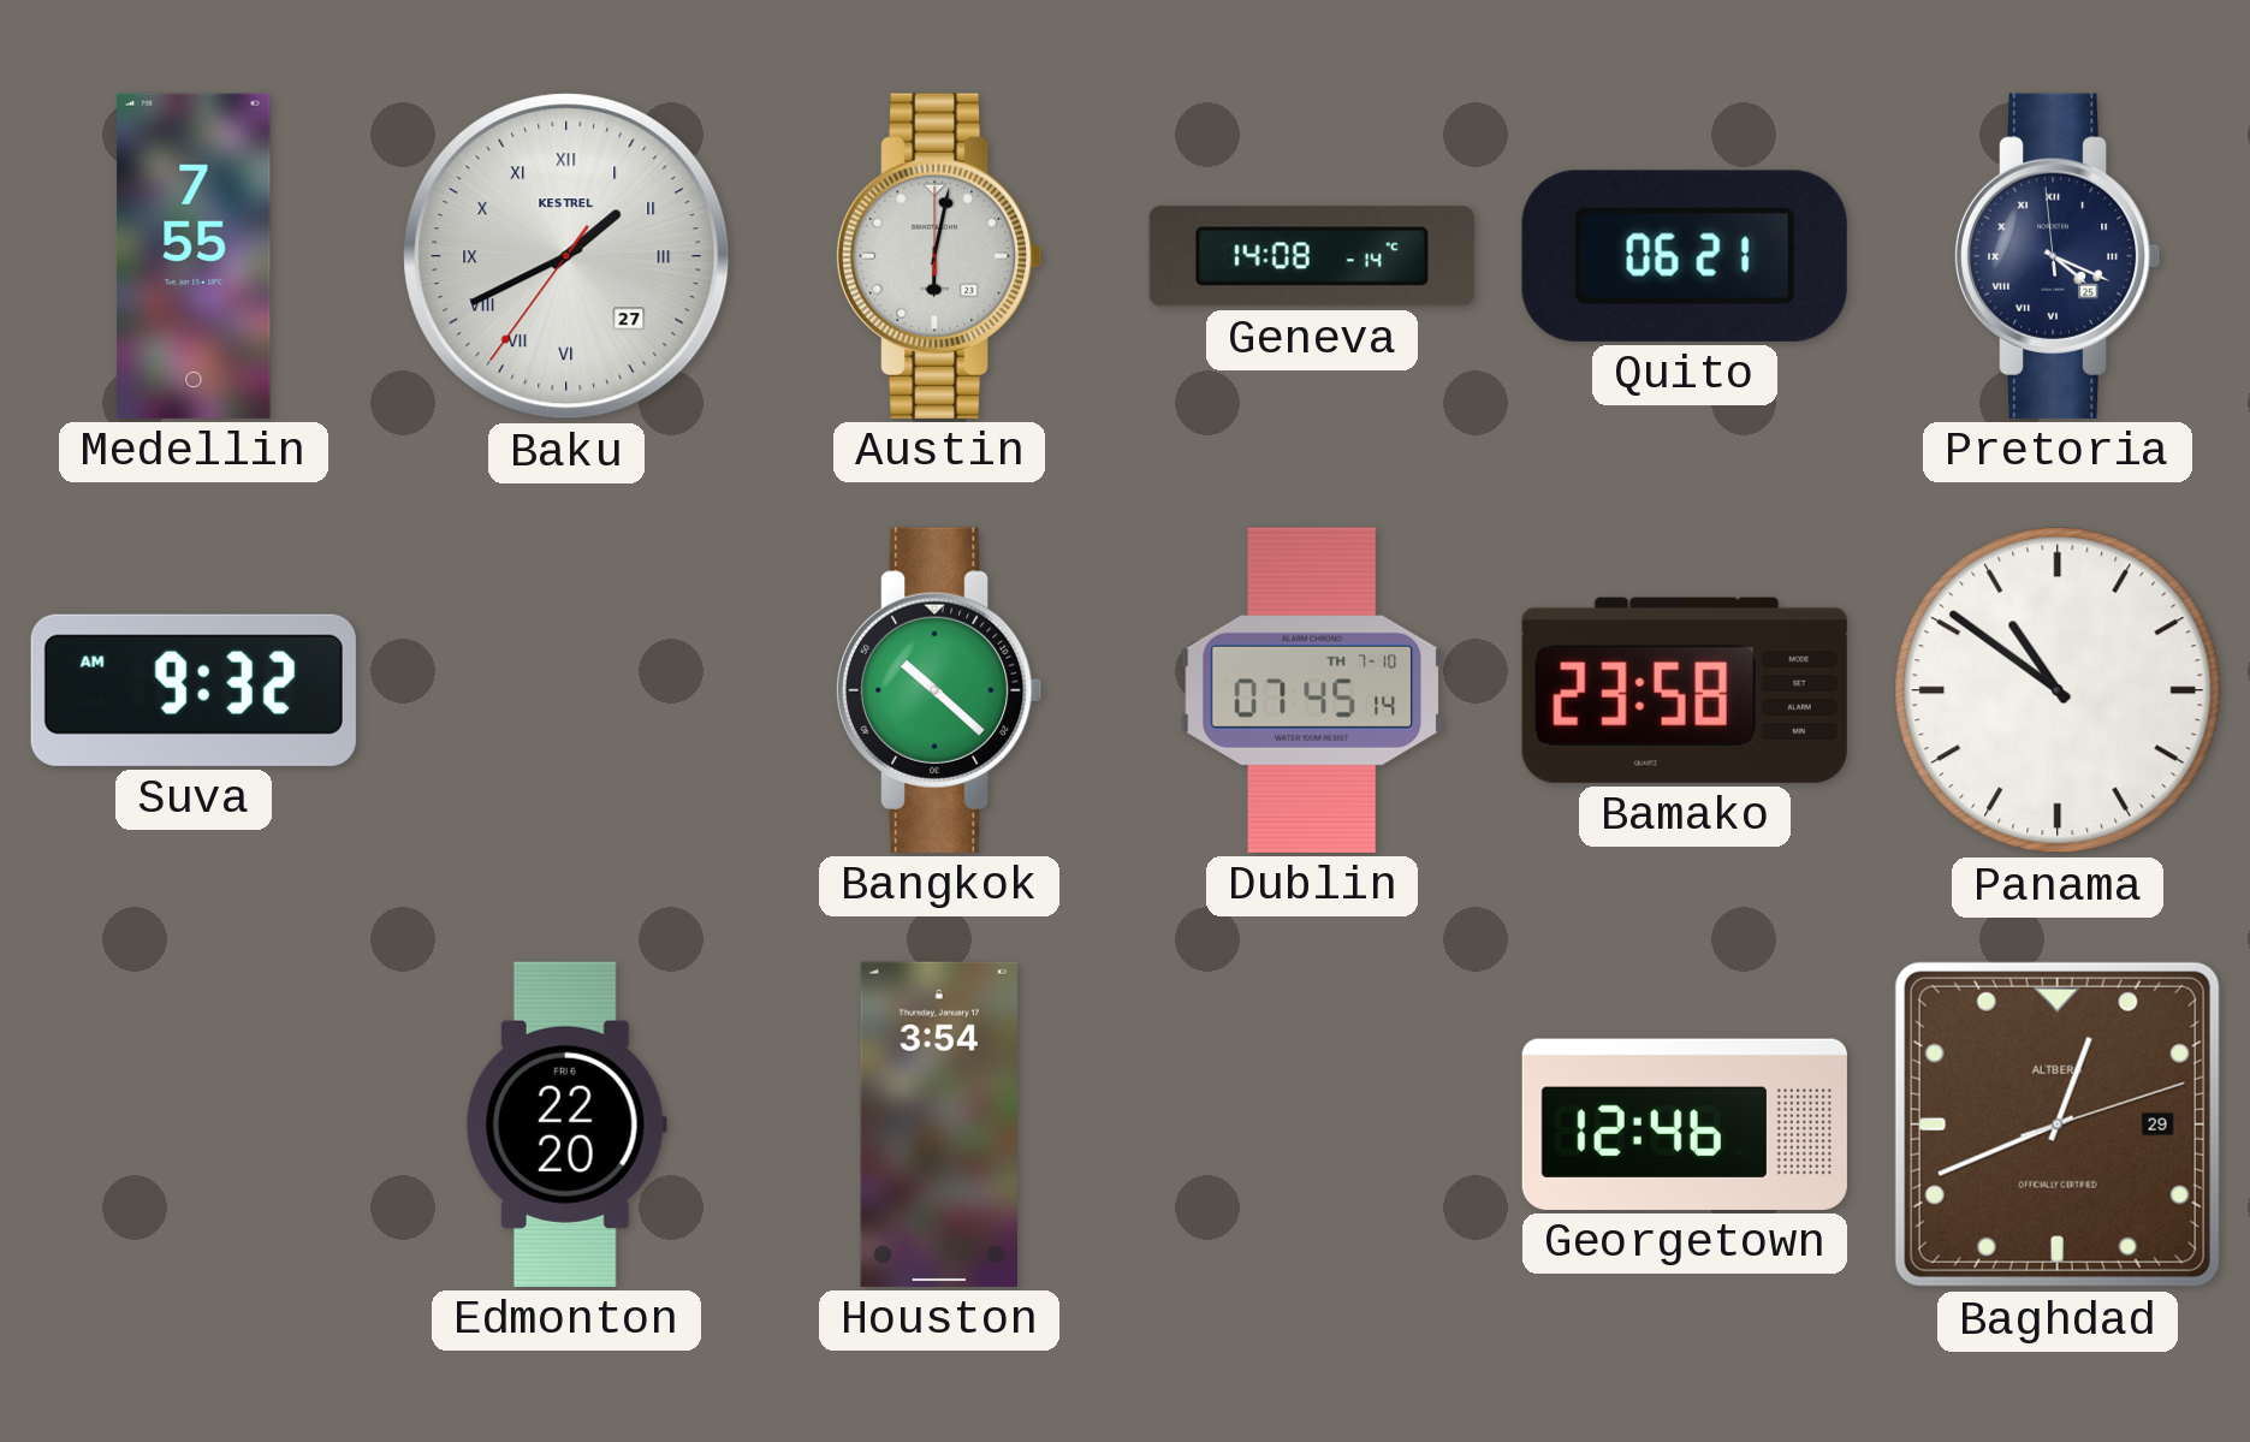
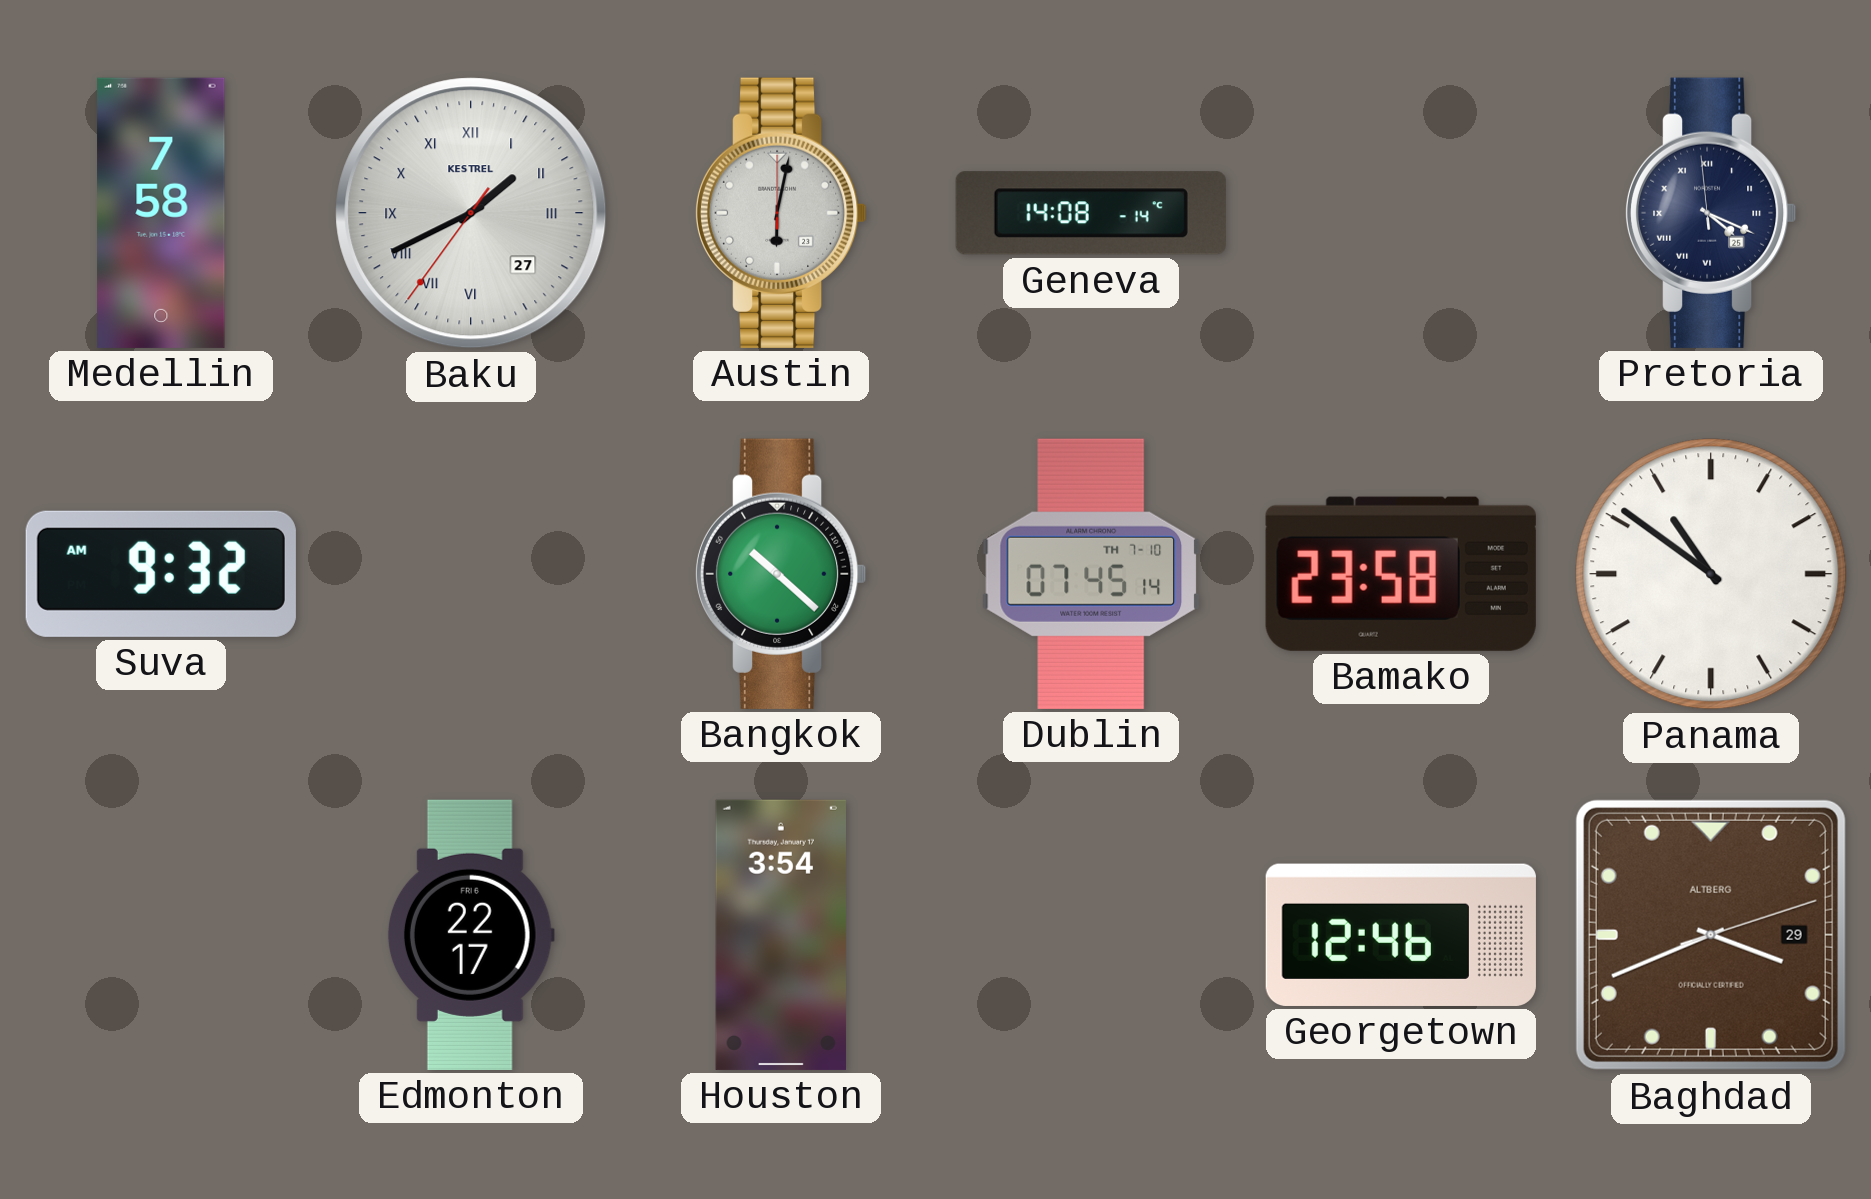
Medellin: 7:55 -> 7:58
Quito: 06:21 -> none
Edmonton: 22:20 -> 22:17
Baghdad: 12:41 -> 3:41
